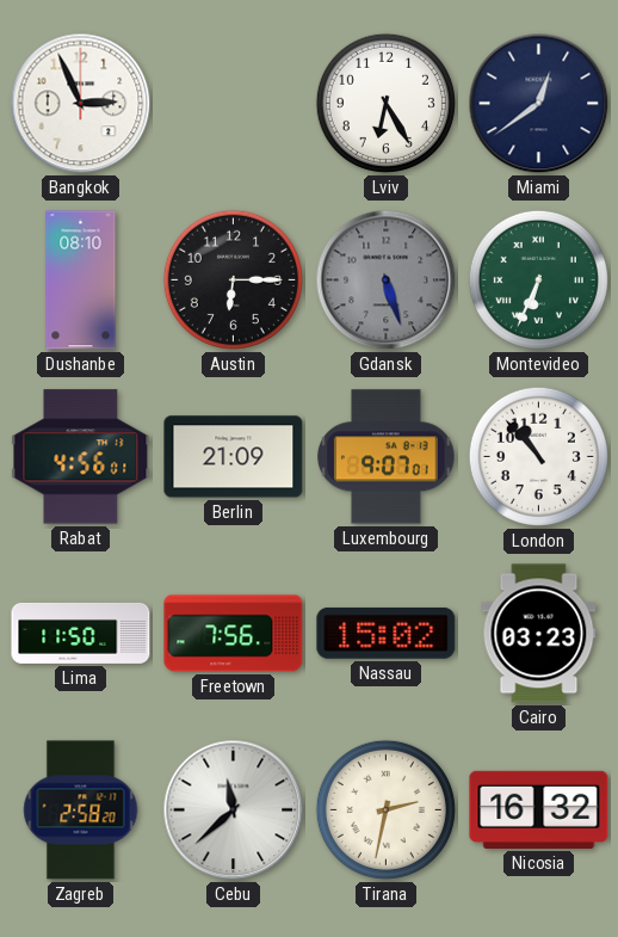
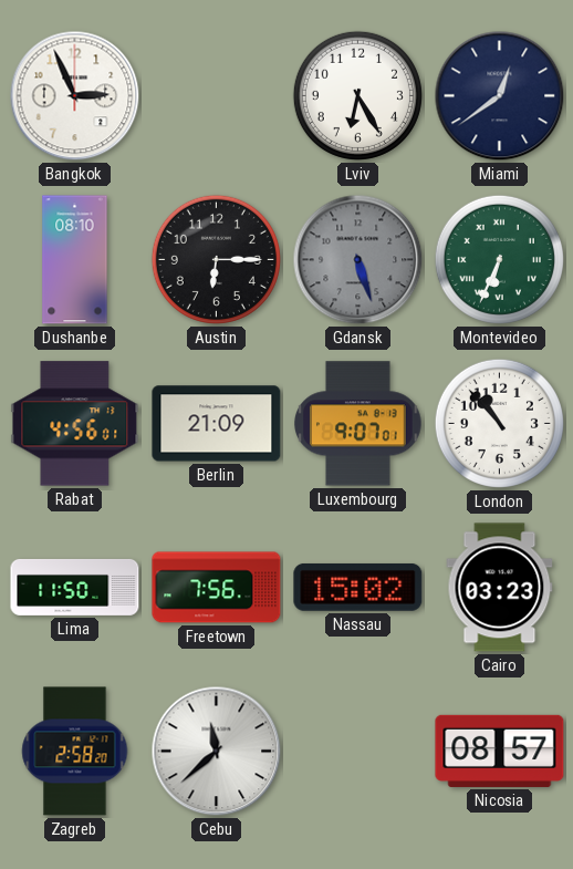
Tirana: 2:32 -> none
Nicosia: 16:32 -> 08:57
